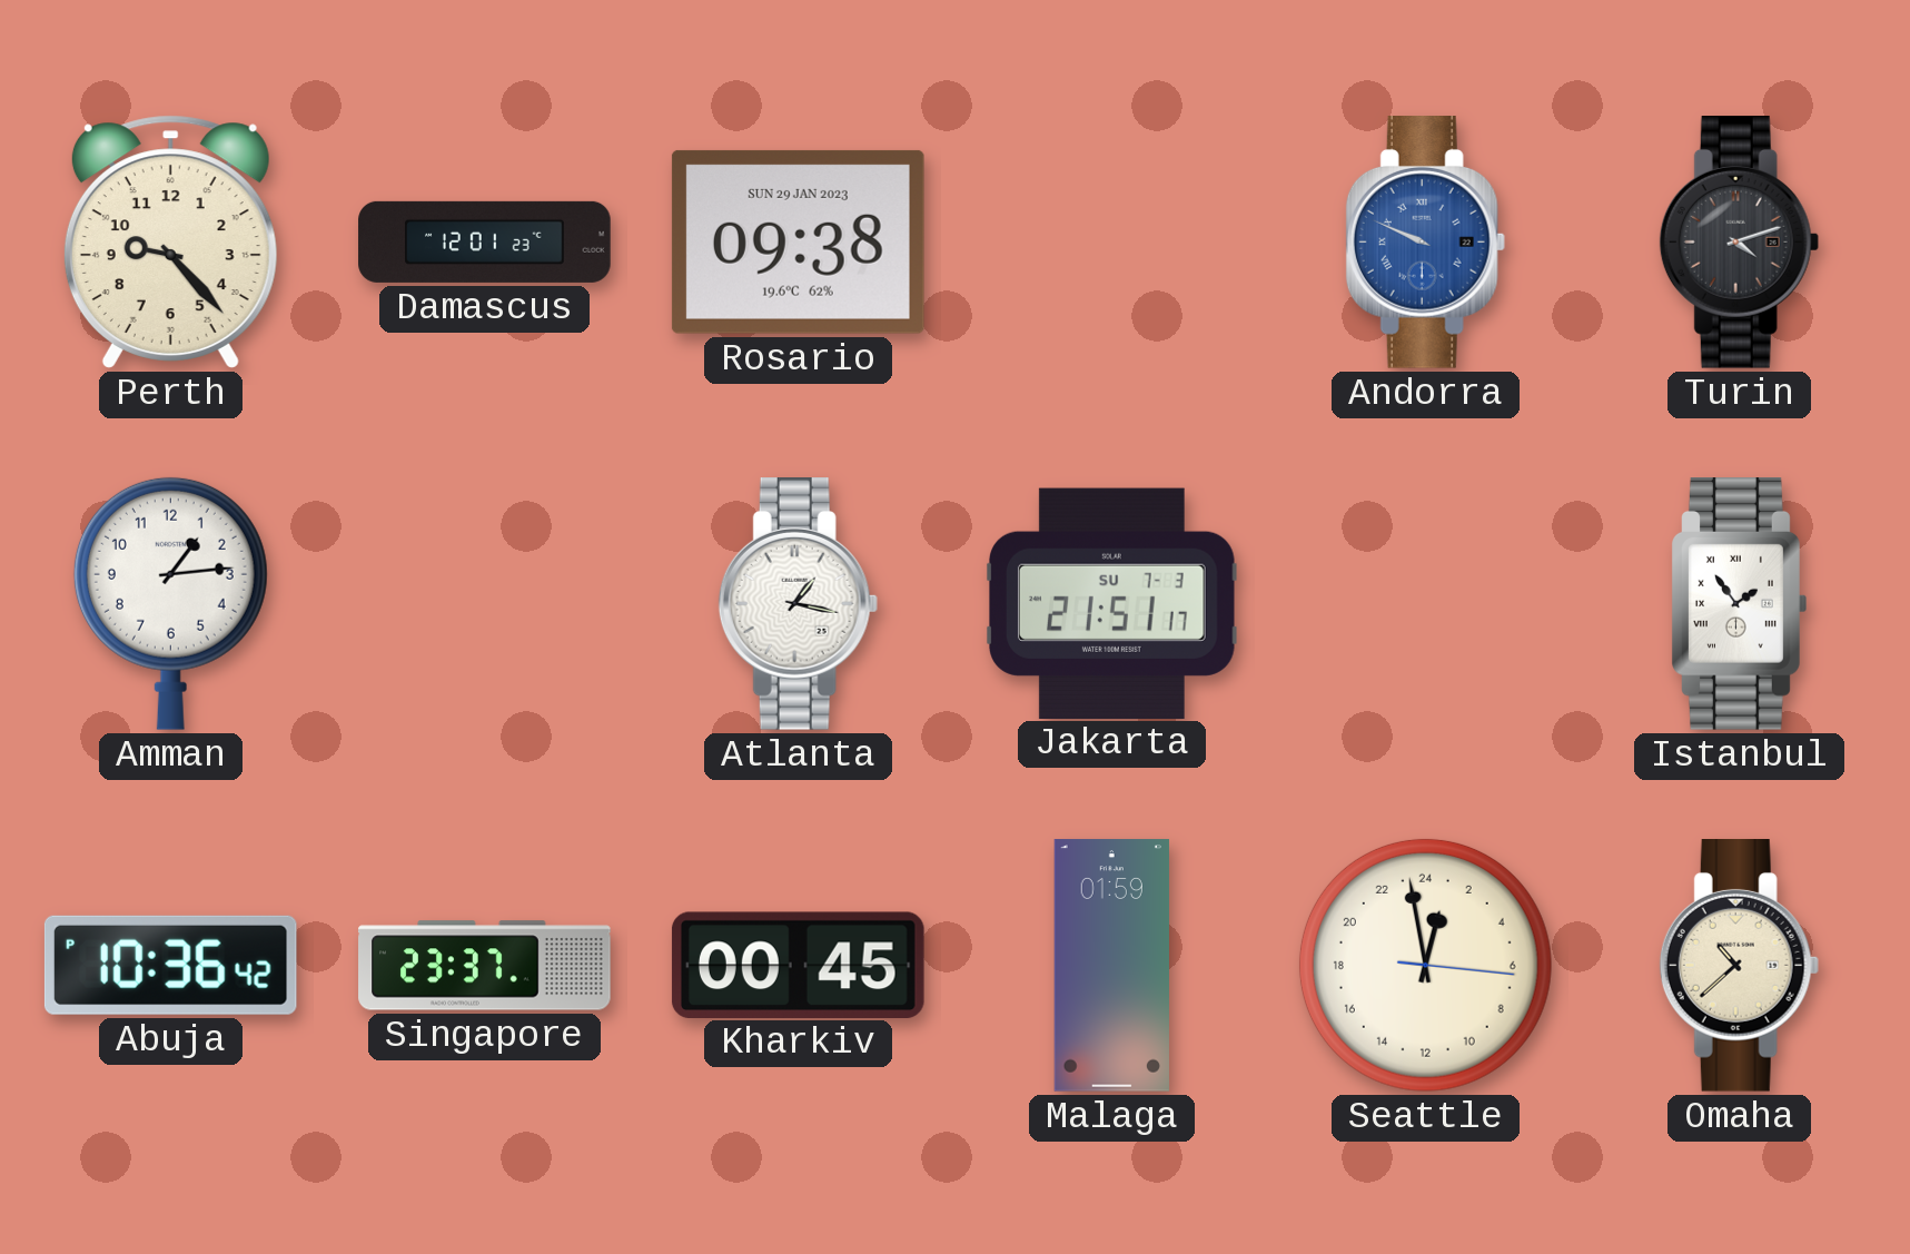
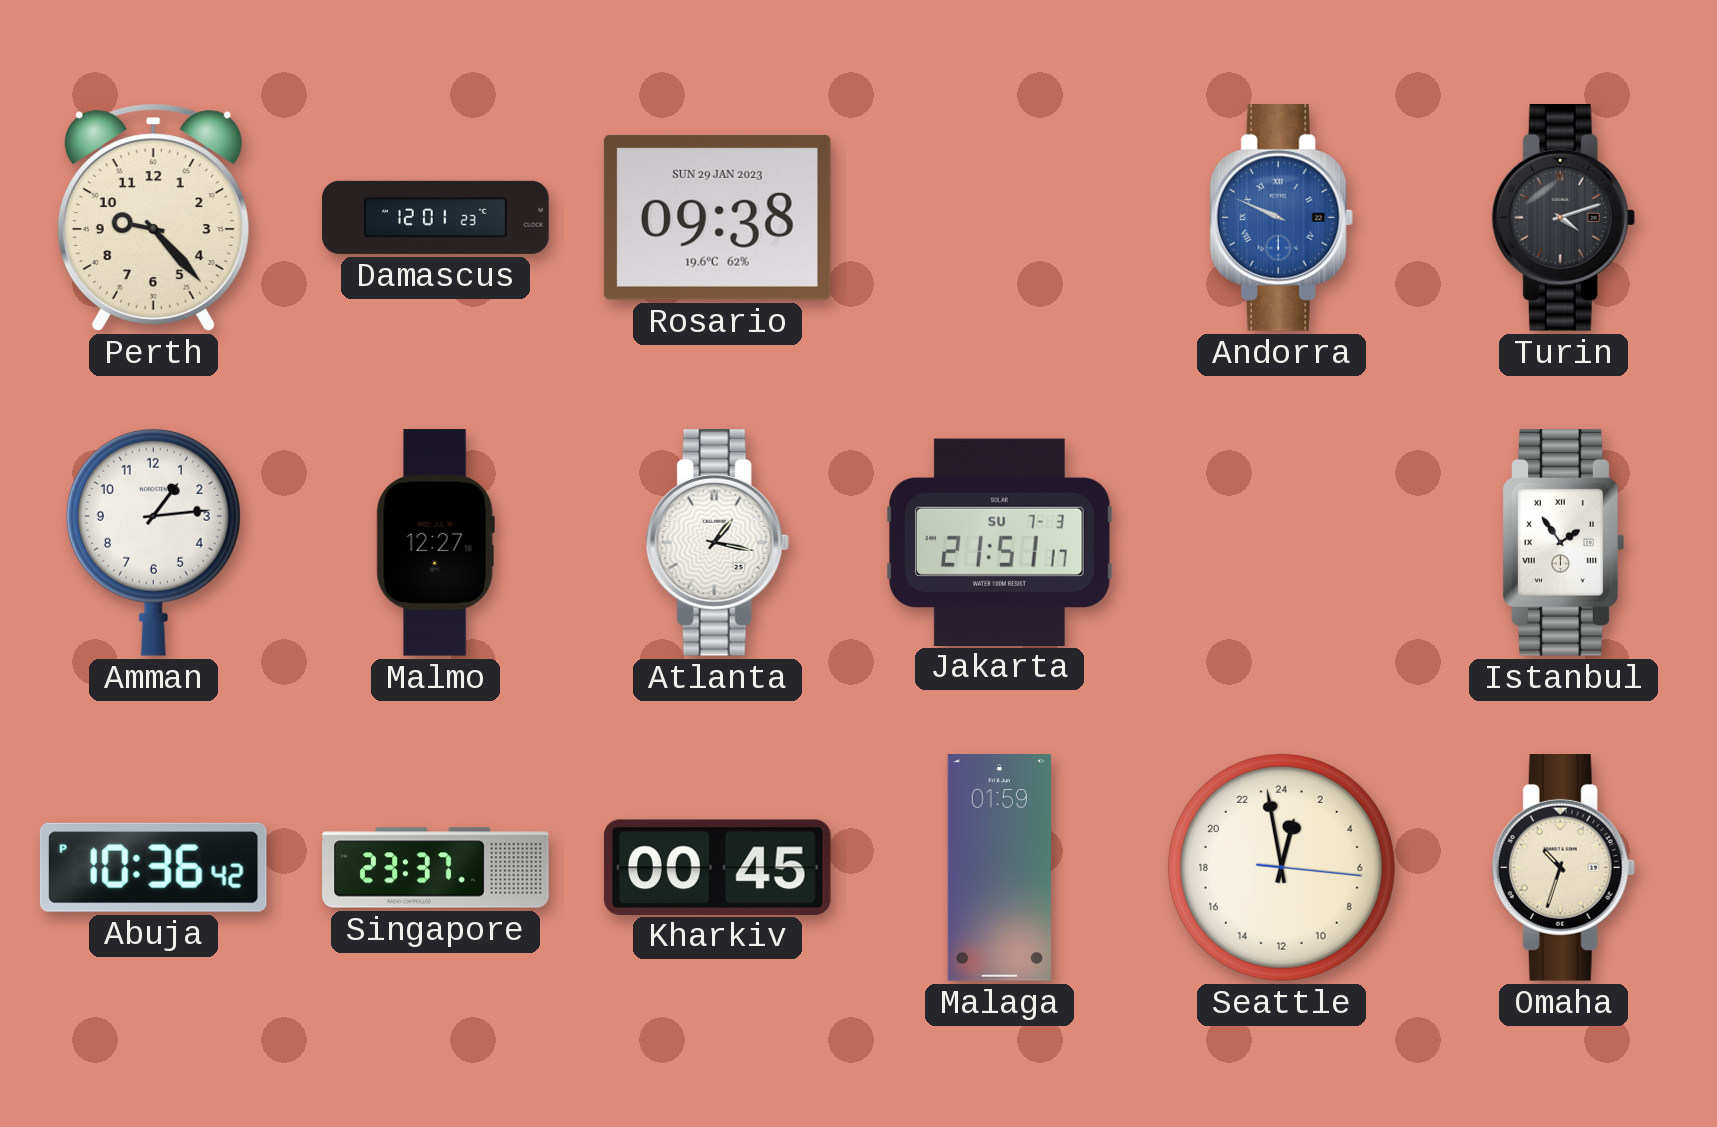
Malmo: none -> 12:27
Omaha: 10:38 -> 10:33
